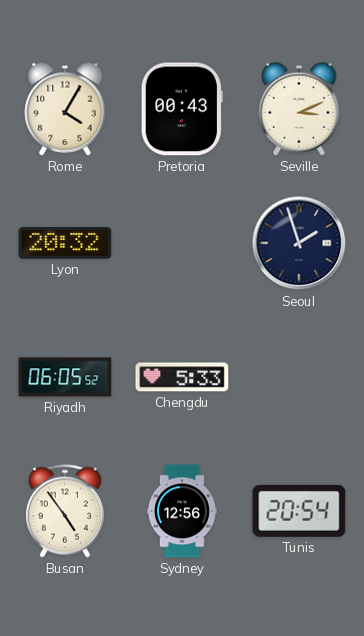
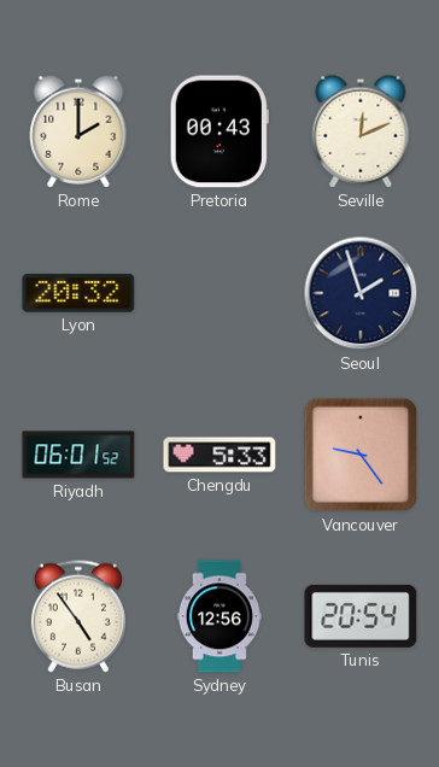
Rome: 4:05 -> 2:00
Seville: 3:11 -> 12:11
Riyadh: 06:05 -> 06:01
Vancouver: none -> 9:24
